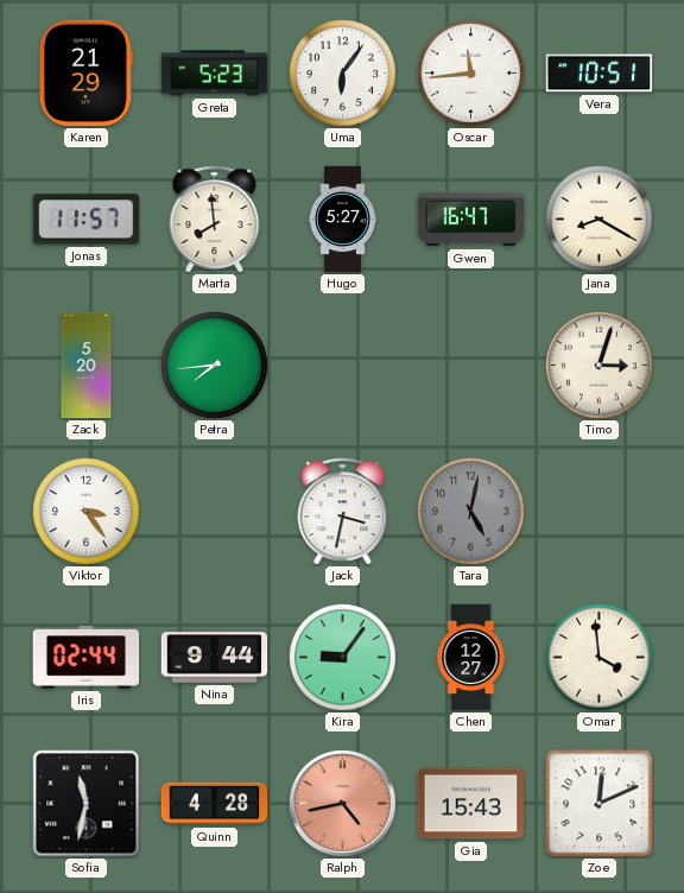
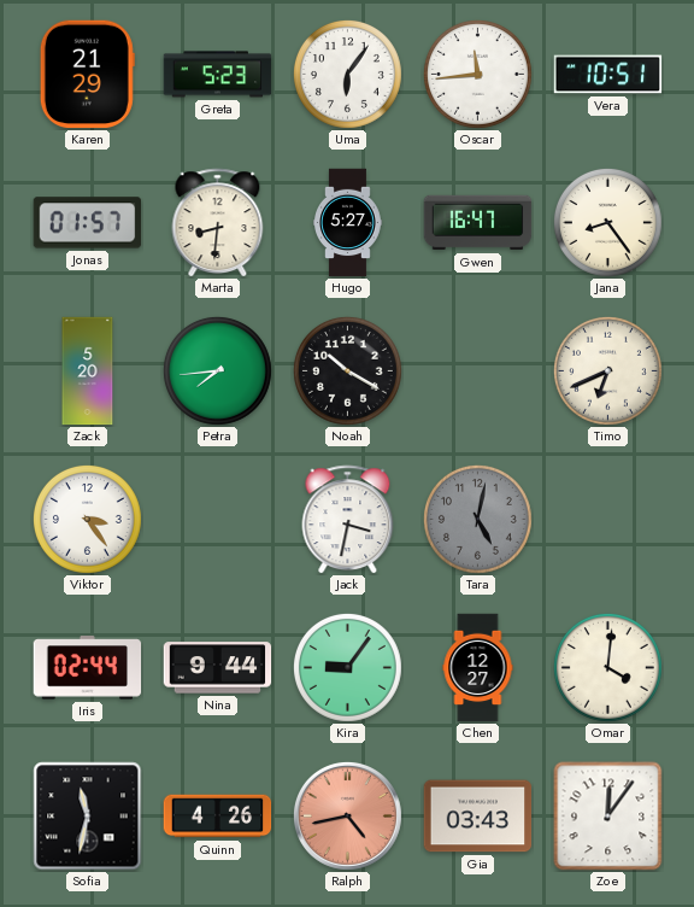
Jonas: 11:57 -> 01:57
Marta: 7:59 -> 8:31
Jana: 8:20 -> 8:24
Noah: none -> 10:20
Timo: 3:03 -> 6:41
Omar: 3:59 -> 4:01
Quinn: 4:28 -> 4:26
Gia: 15:43 -> 03:43
Zoe: 12:11 -> 12:06
